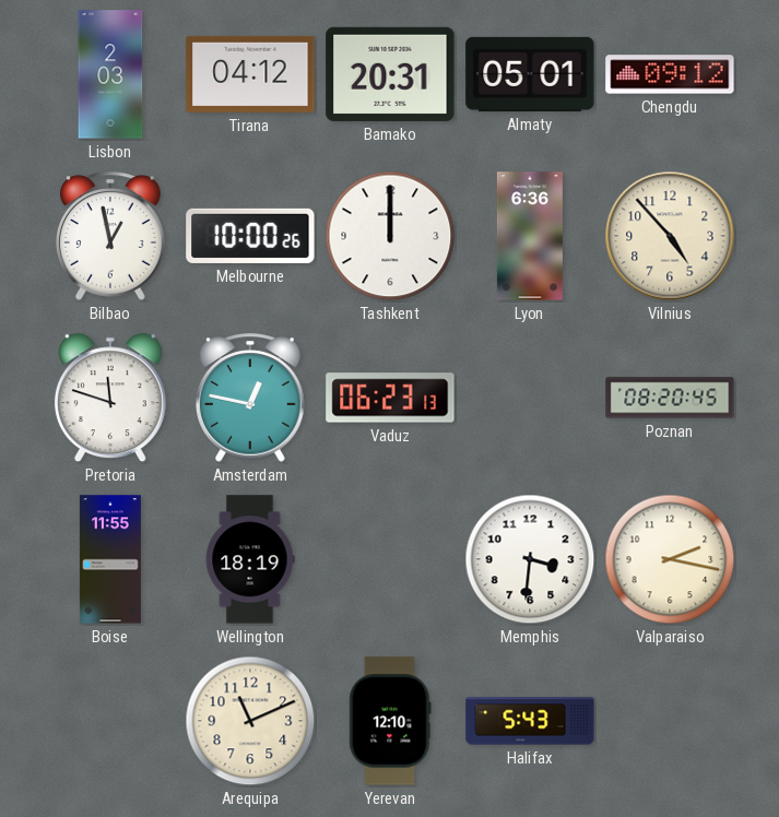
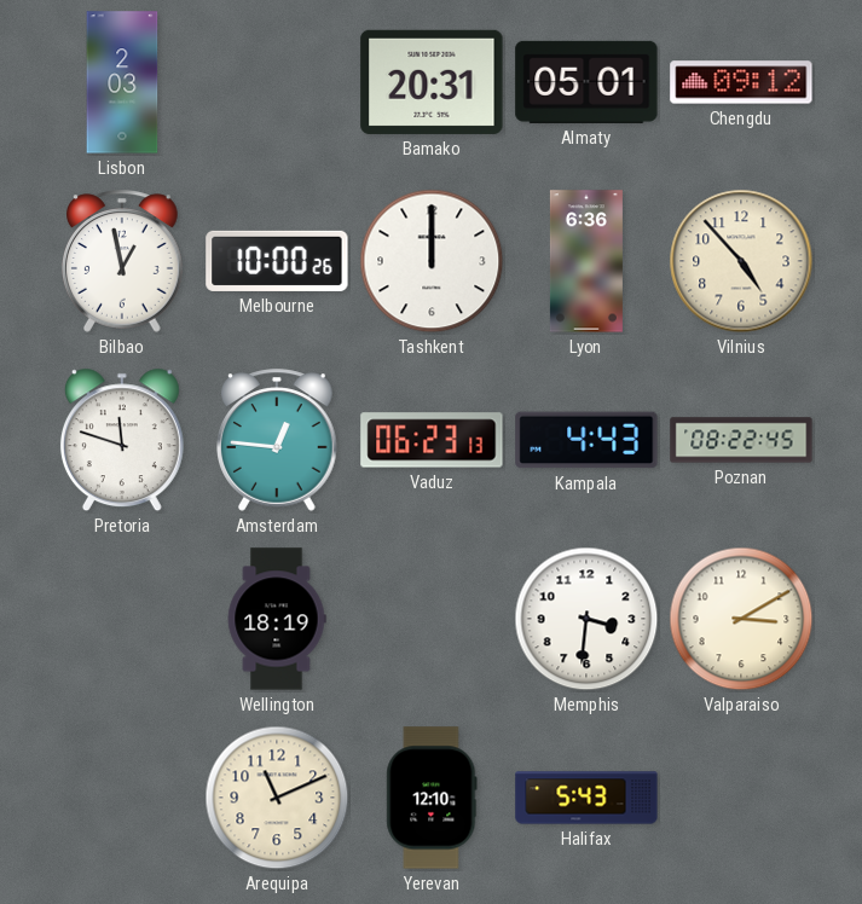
Tirana: 04:12 -> none
Amsterdam: 12:47 -> 12:46
Kampala: none -> 4:43
Poznan: 08:20 -> 08:22
Boise: 11:55 -> none
Valparaiso: 2:17 -> 3:10
